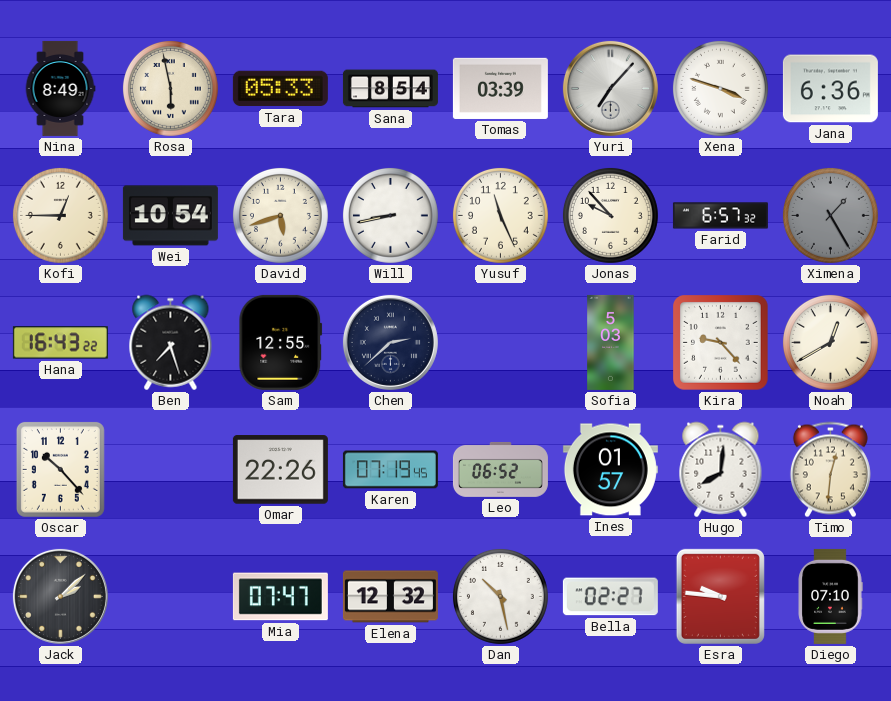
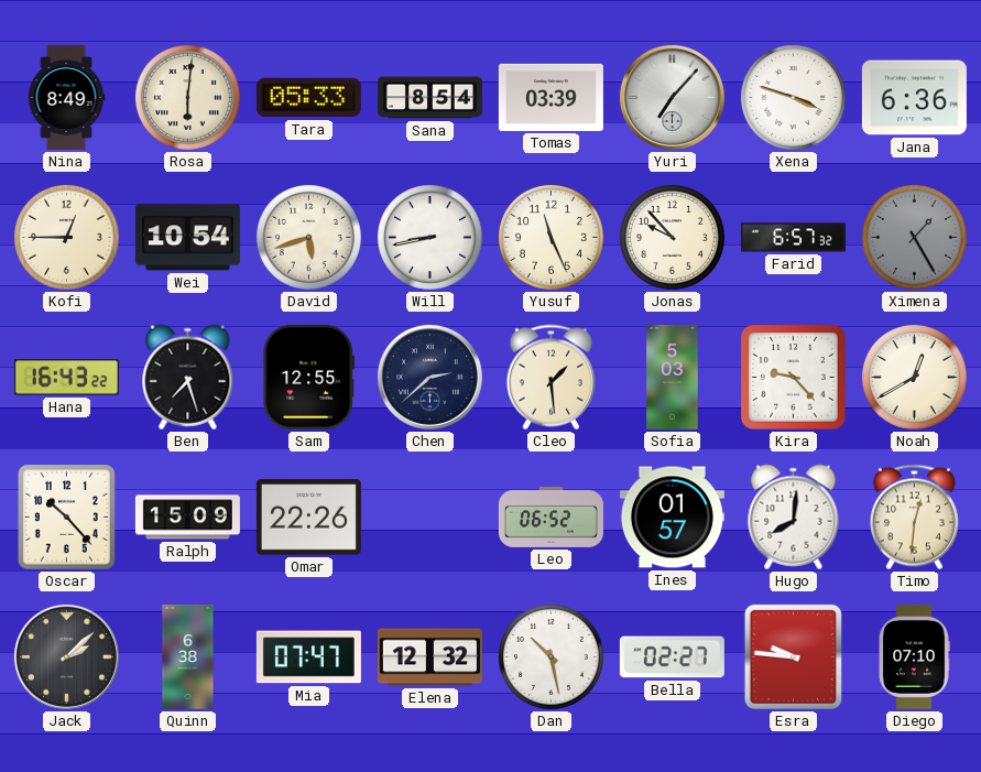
Rosa: 5:58 -> 6:01
Cleo: none -> 1:29
Ralph: none -> 15:09
Karen: 07:19 -> none
Quinn: none -> 6:38
